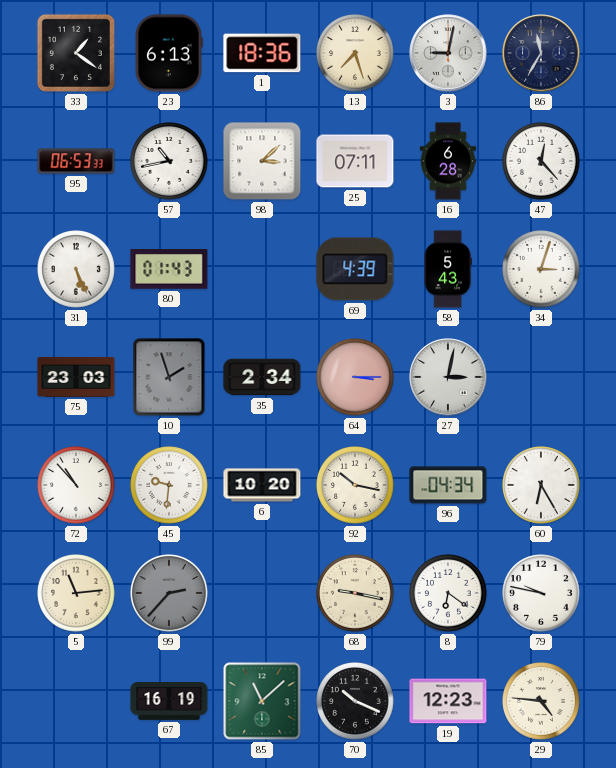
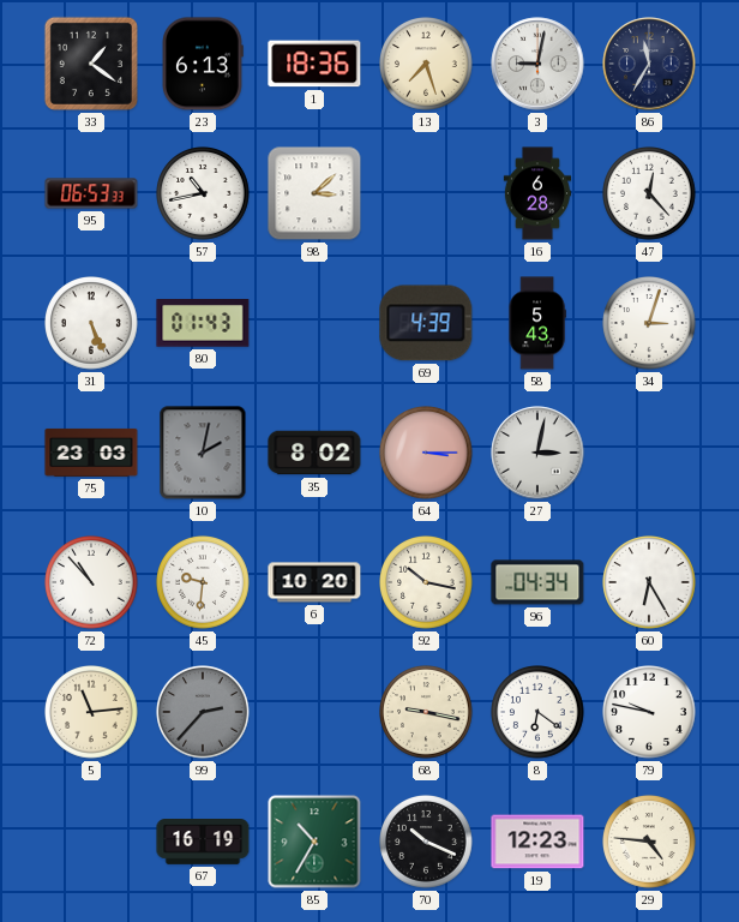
25: 07:11 -> none
10: 1:57 -> 2:02
35: 2:34 -> 8:02
85: 11:08 -> 10:35
